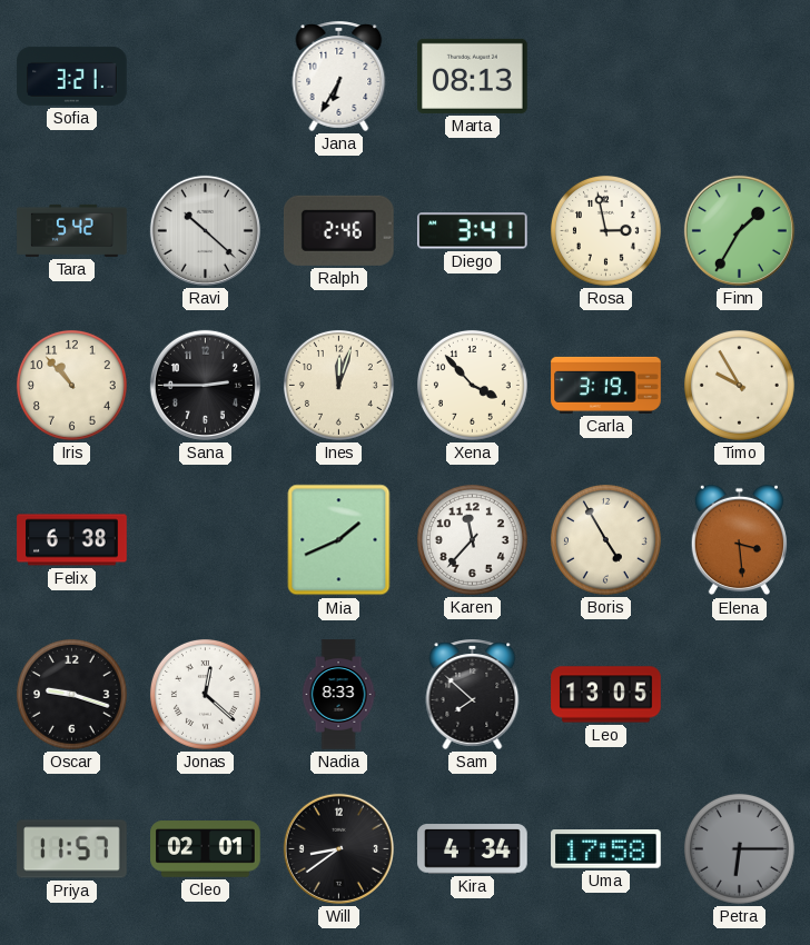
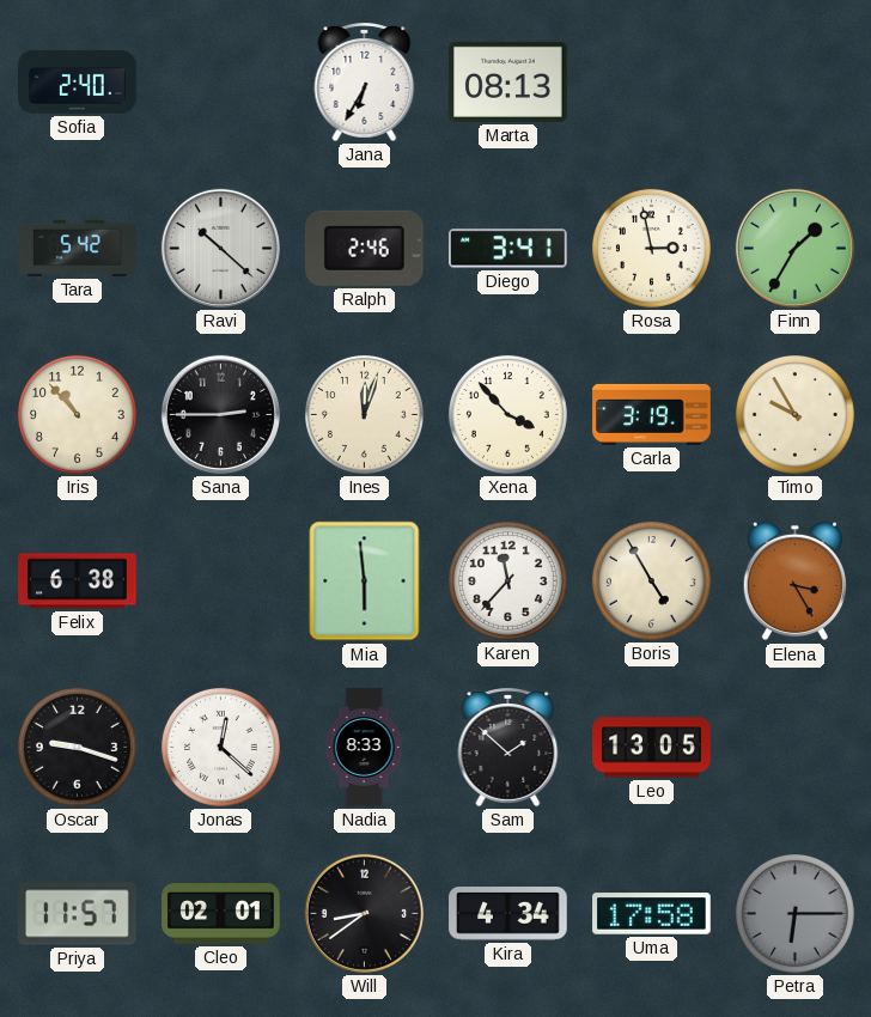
Sofia: 3:21 -> 2:40
Mia: 1:41 -> 5:59
Elena: 3:29 -> 3:25
Sam: 7:52 -> 1:52
